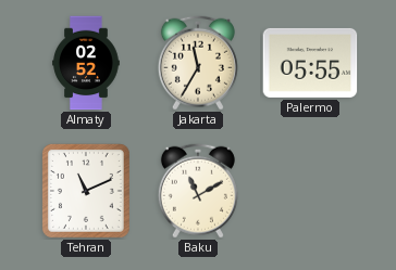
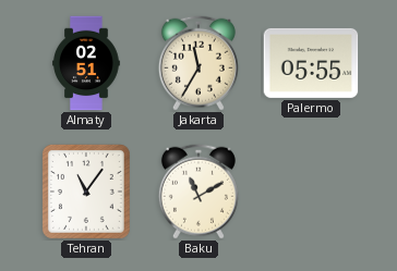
Almaty: 02:52 -> 02:51
Tehran: 11:11 -> 11:06
